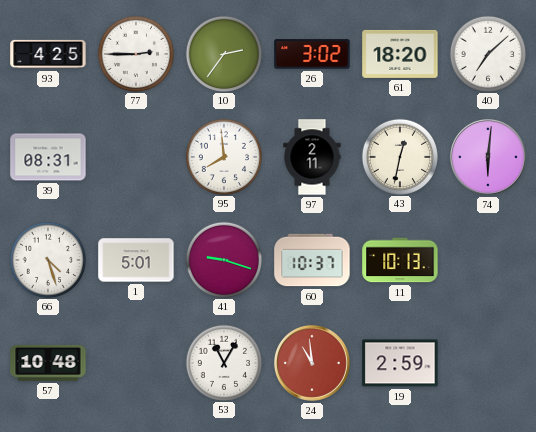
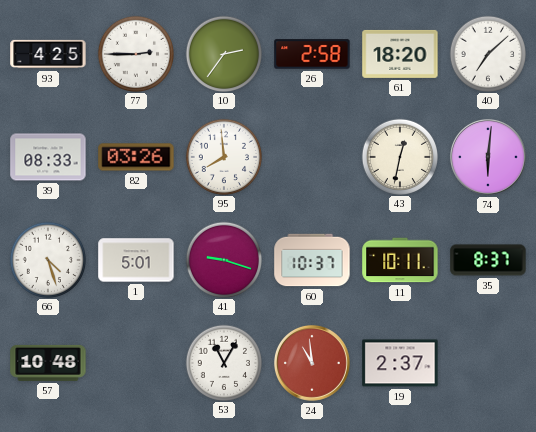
26: 3:02 -> 2:58
39: 08:31 -> 08:33
82: none -> 03:26
97: 2:11 -> none
11: 10:13 -> 10:11
35: none -> 8:37
19: 2:59 -> 2:37
